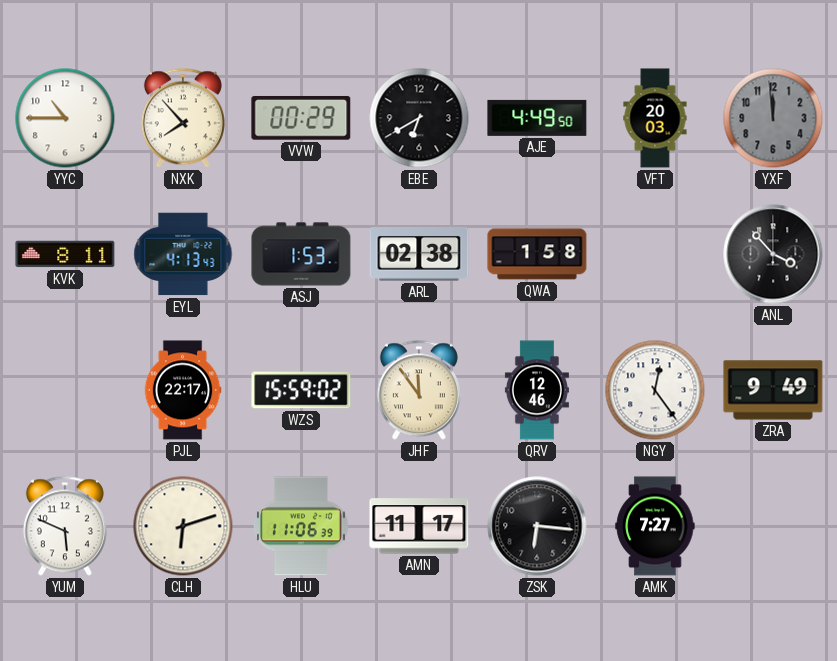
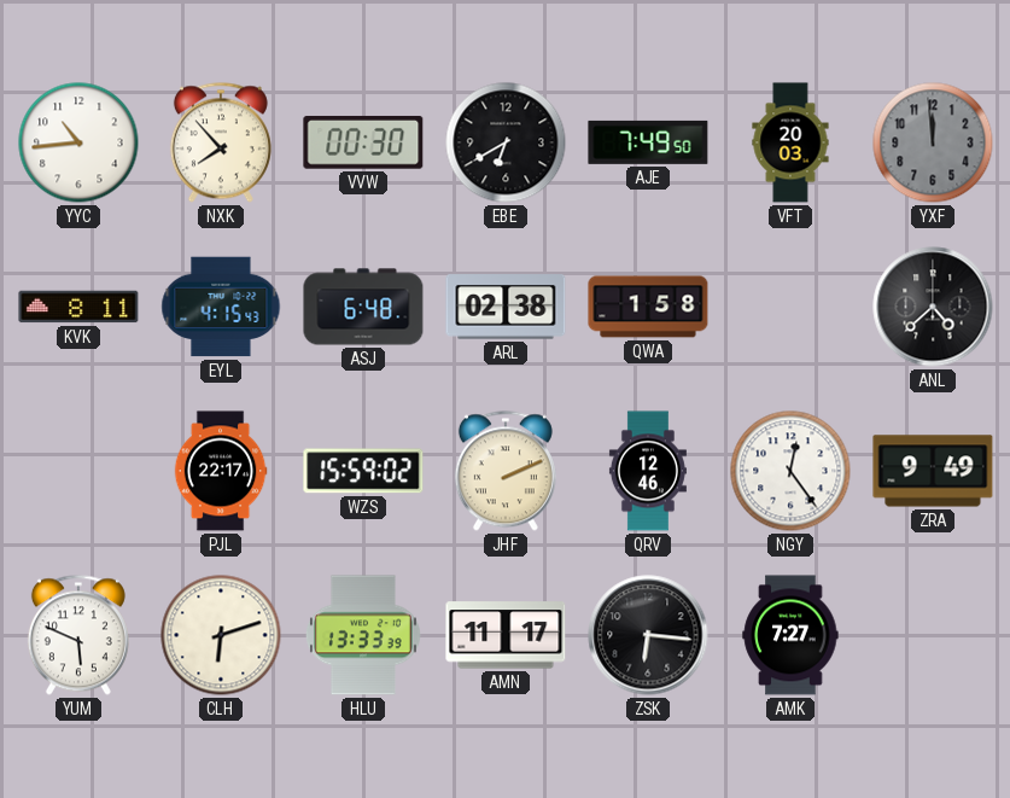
YYC: 10:45 -> 10:44
VVW: 00:29 -> 00:30
AJE: 4:49 -> 7:49
EYL: 4:13 -> 4:15
ASJ: 1:53 -> 6:48
ANL: 3:53 -> 4:38
JHF: 11:54 -> 2:11
HLU: 11:06 -> 13:33
